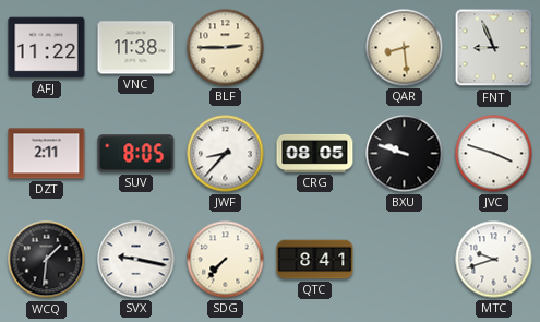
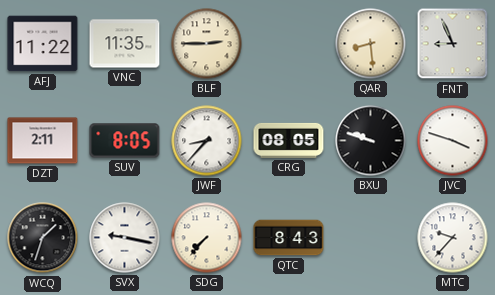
VNC: 11:38 -> 11:35
WCQ: 1:31 -> 1:33
QTC: 8:41 -> 8:43
MTC: 9:42 -> 9:37
